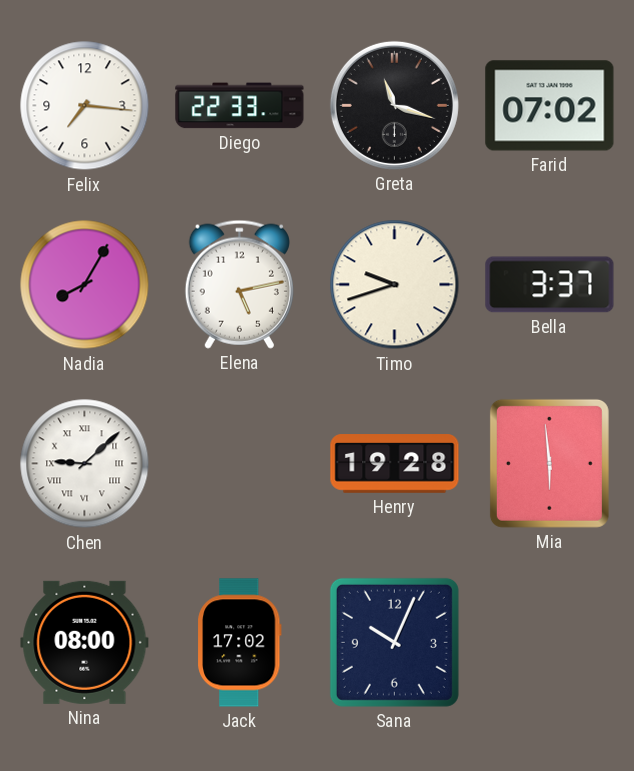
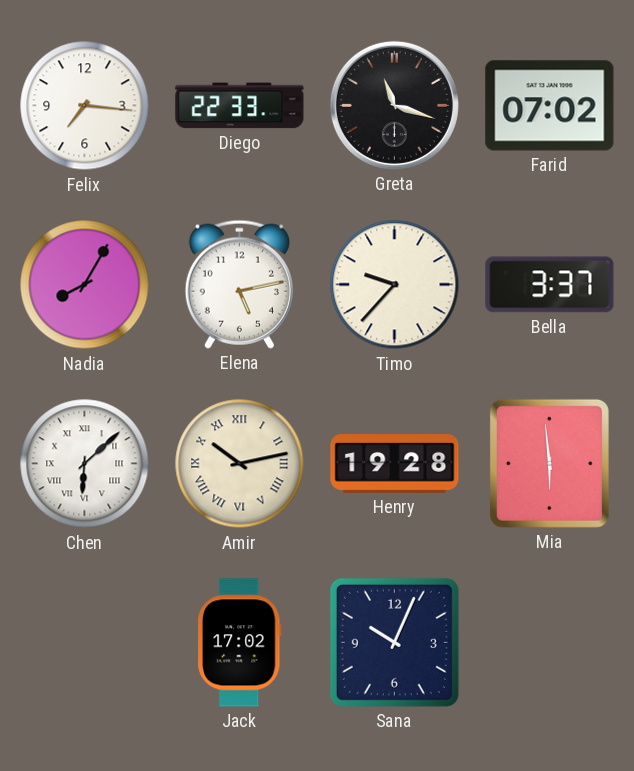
Timo: 9:42 -> 9:37
Chen: 9:08 -> 6:08
Amir: none -> 10:13
Nina: 08:00 -> none
